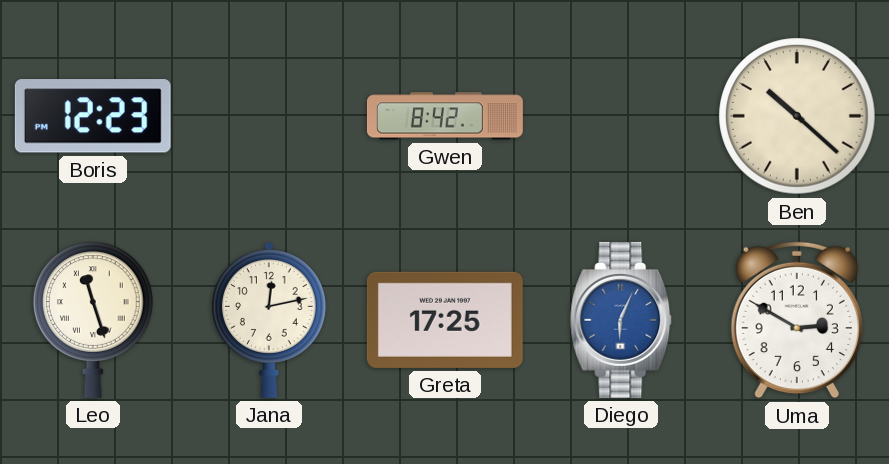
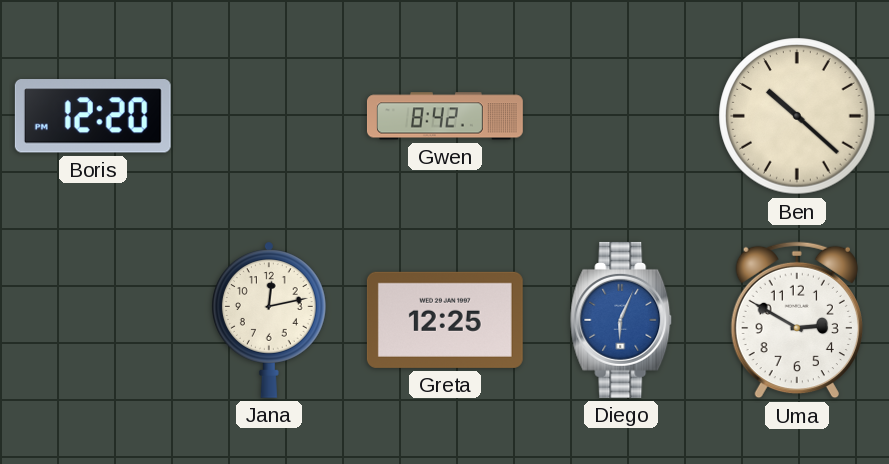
Boris: 12:23 -> 12:20
Leo: 11:27 -> none
Greta: 17:25 -> 12:25
